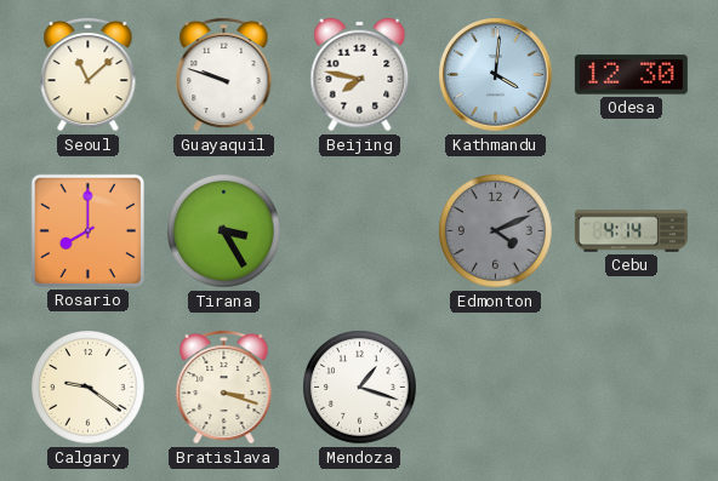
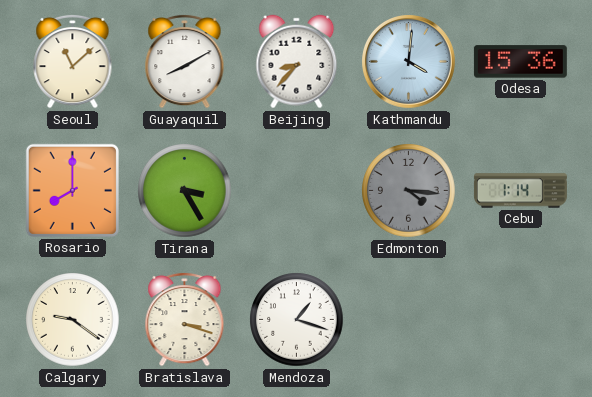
Guayaquil: 9:48 -> 8:10
Beijing: 7:47 -> 8:37
Odesa: 12:30 -> 15:36
Edmonton: 4:11 -> 4:16
Cebu: 4:14 -> 1:14
